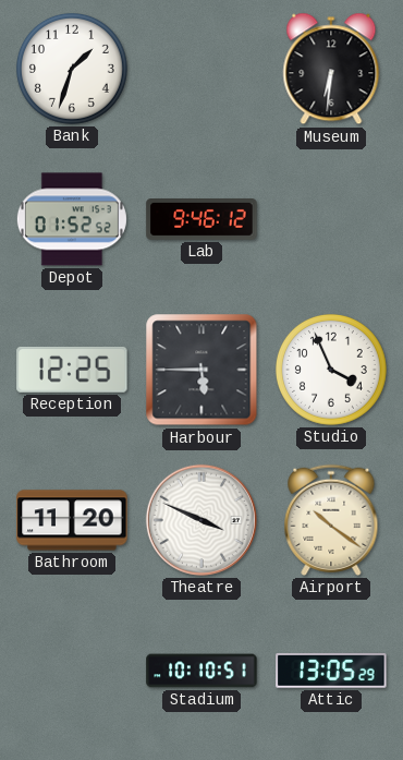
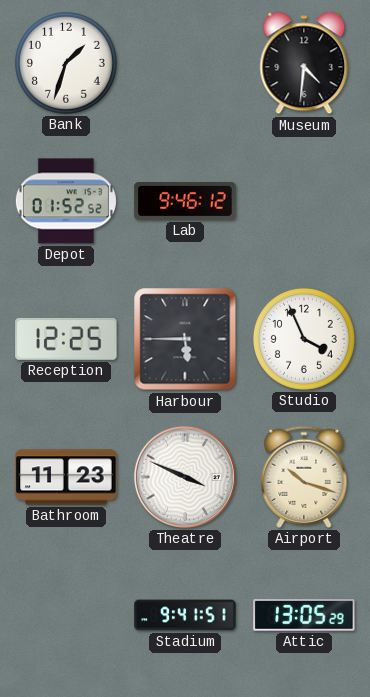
Museum: 6:31 -> 4:31
Bathroom: 11:20 -> 11:23
Airport: 10:21 -> 10:18
Stadium: 10:10 -> 9:41
